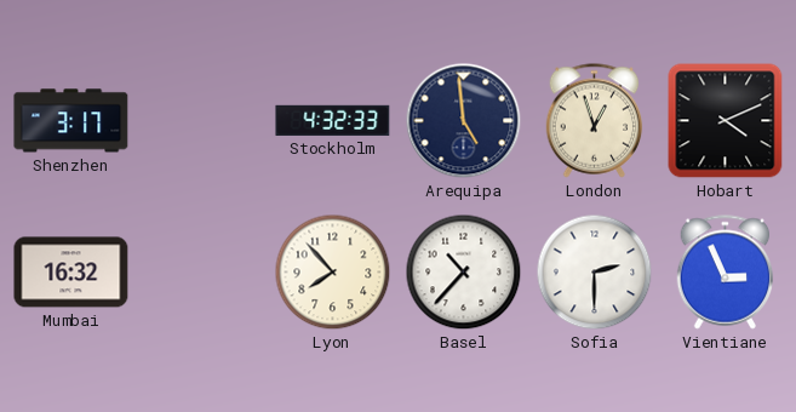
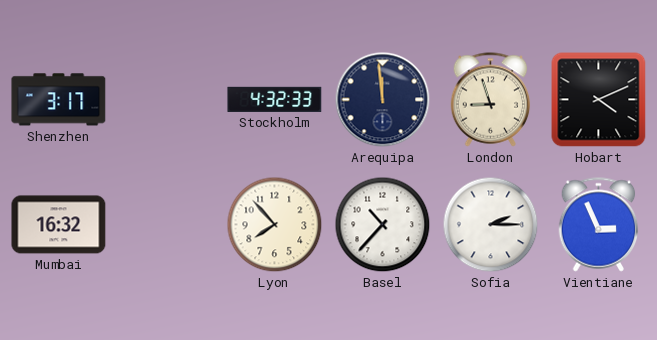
Arequipa: 4:59 -> 11:59
London: 12:57 -> 8:57
Sofia: 2:30 -> 2:15
